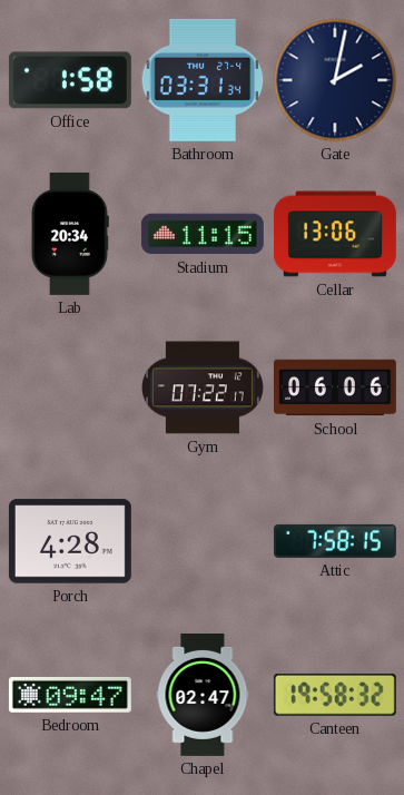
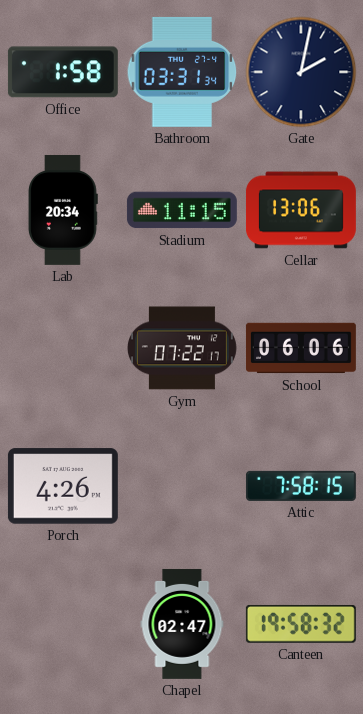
Porch: 4:28 -> 4:26
Bedroom: 09:47 -> none
